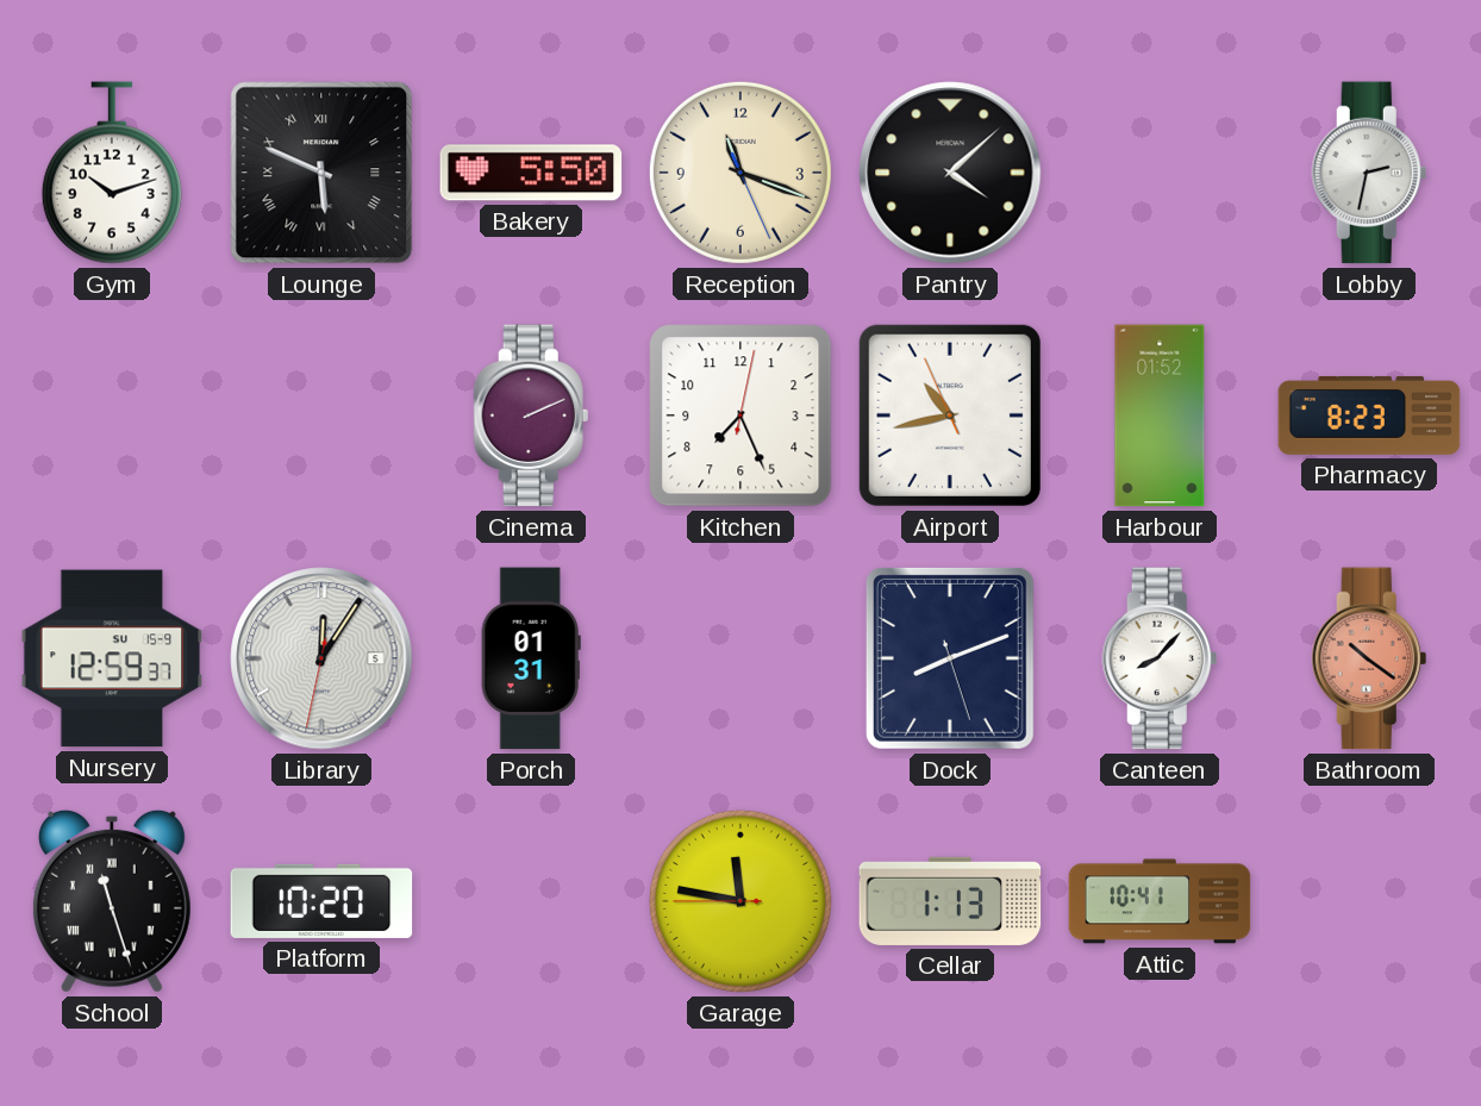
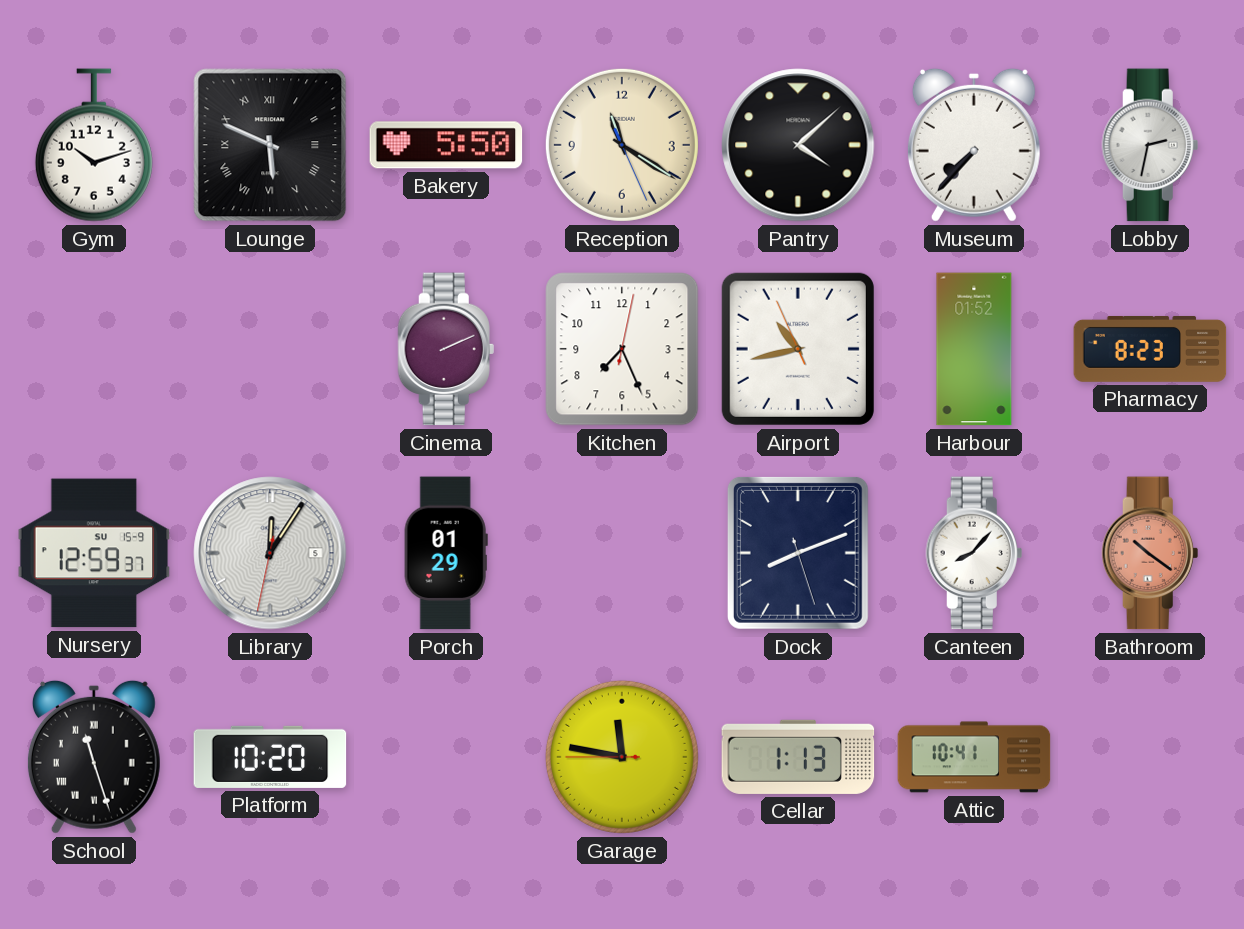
Reception: 11:18 -> 11:20
Museum: none -> 7:37
Porch: 01:31 -> 01:29
